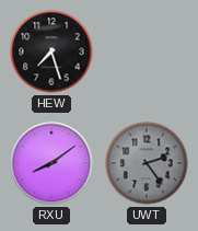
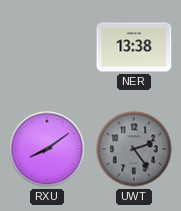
HEW: 7:27 -> none
NER: none -> 13:38
